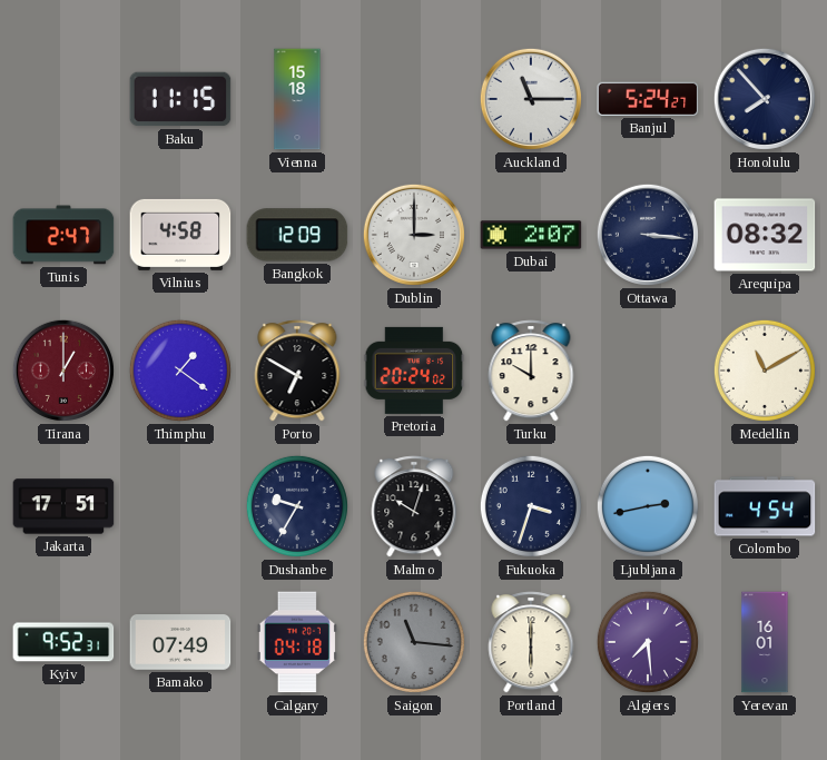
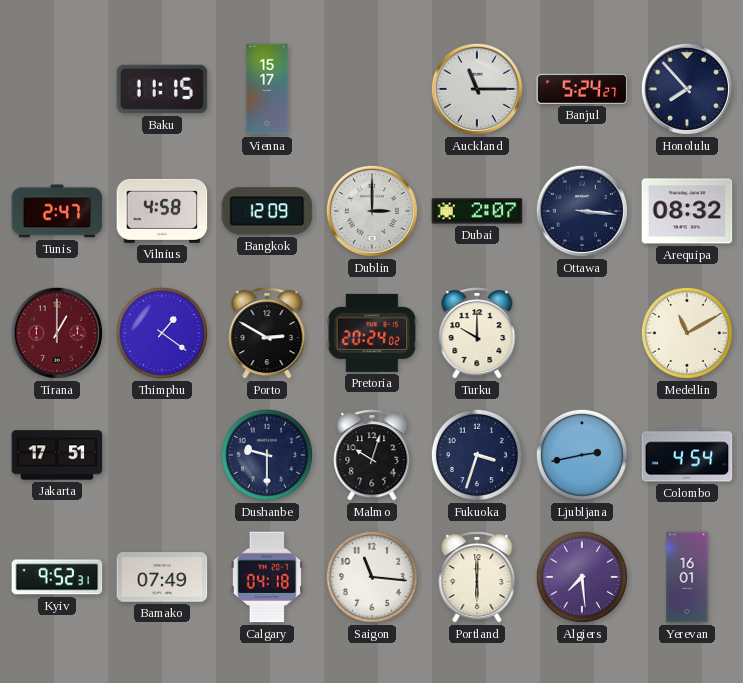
Vienna: 15:18 -> 15:17
Porto: 6:50 -> 2:50
Dushanbe: 9:35 -> 9:30
Saigon dial: grey -> white
